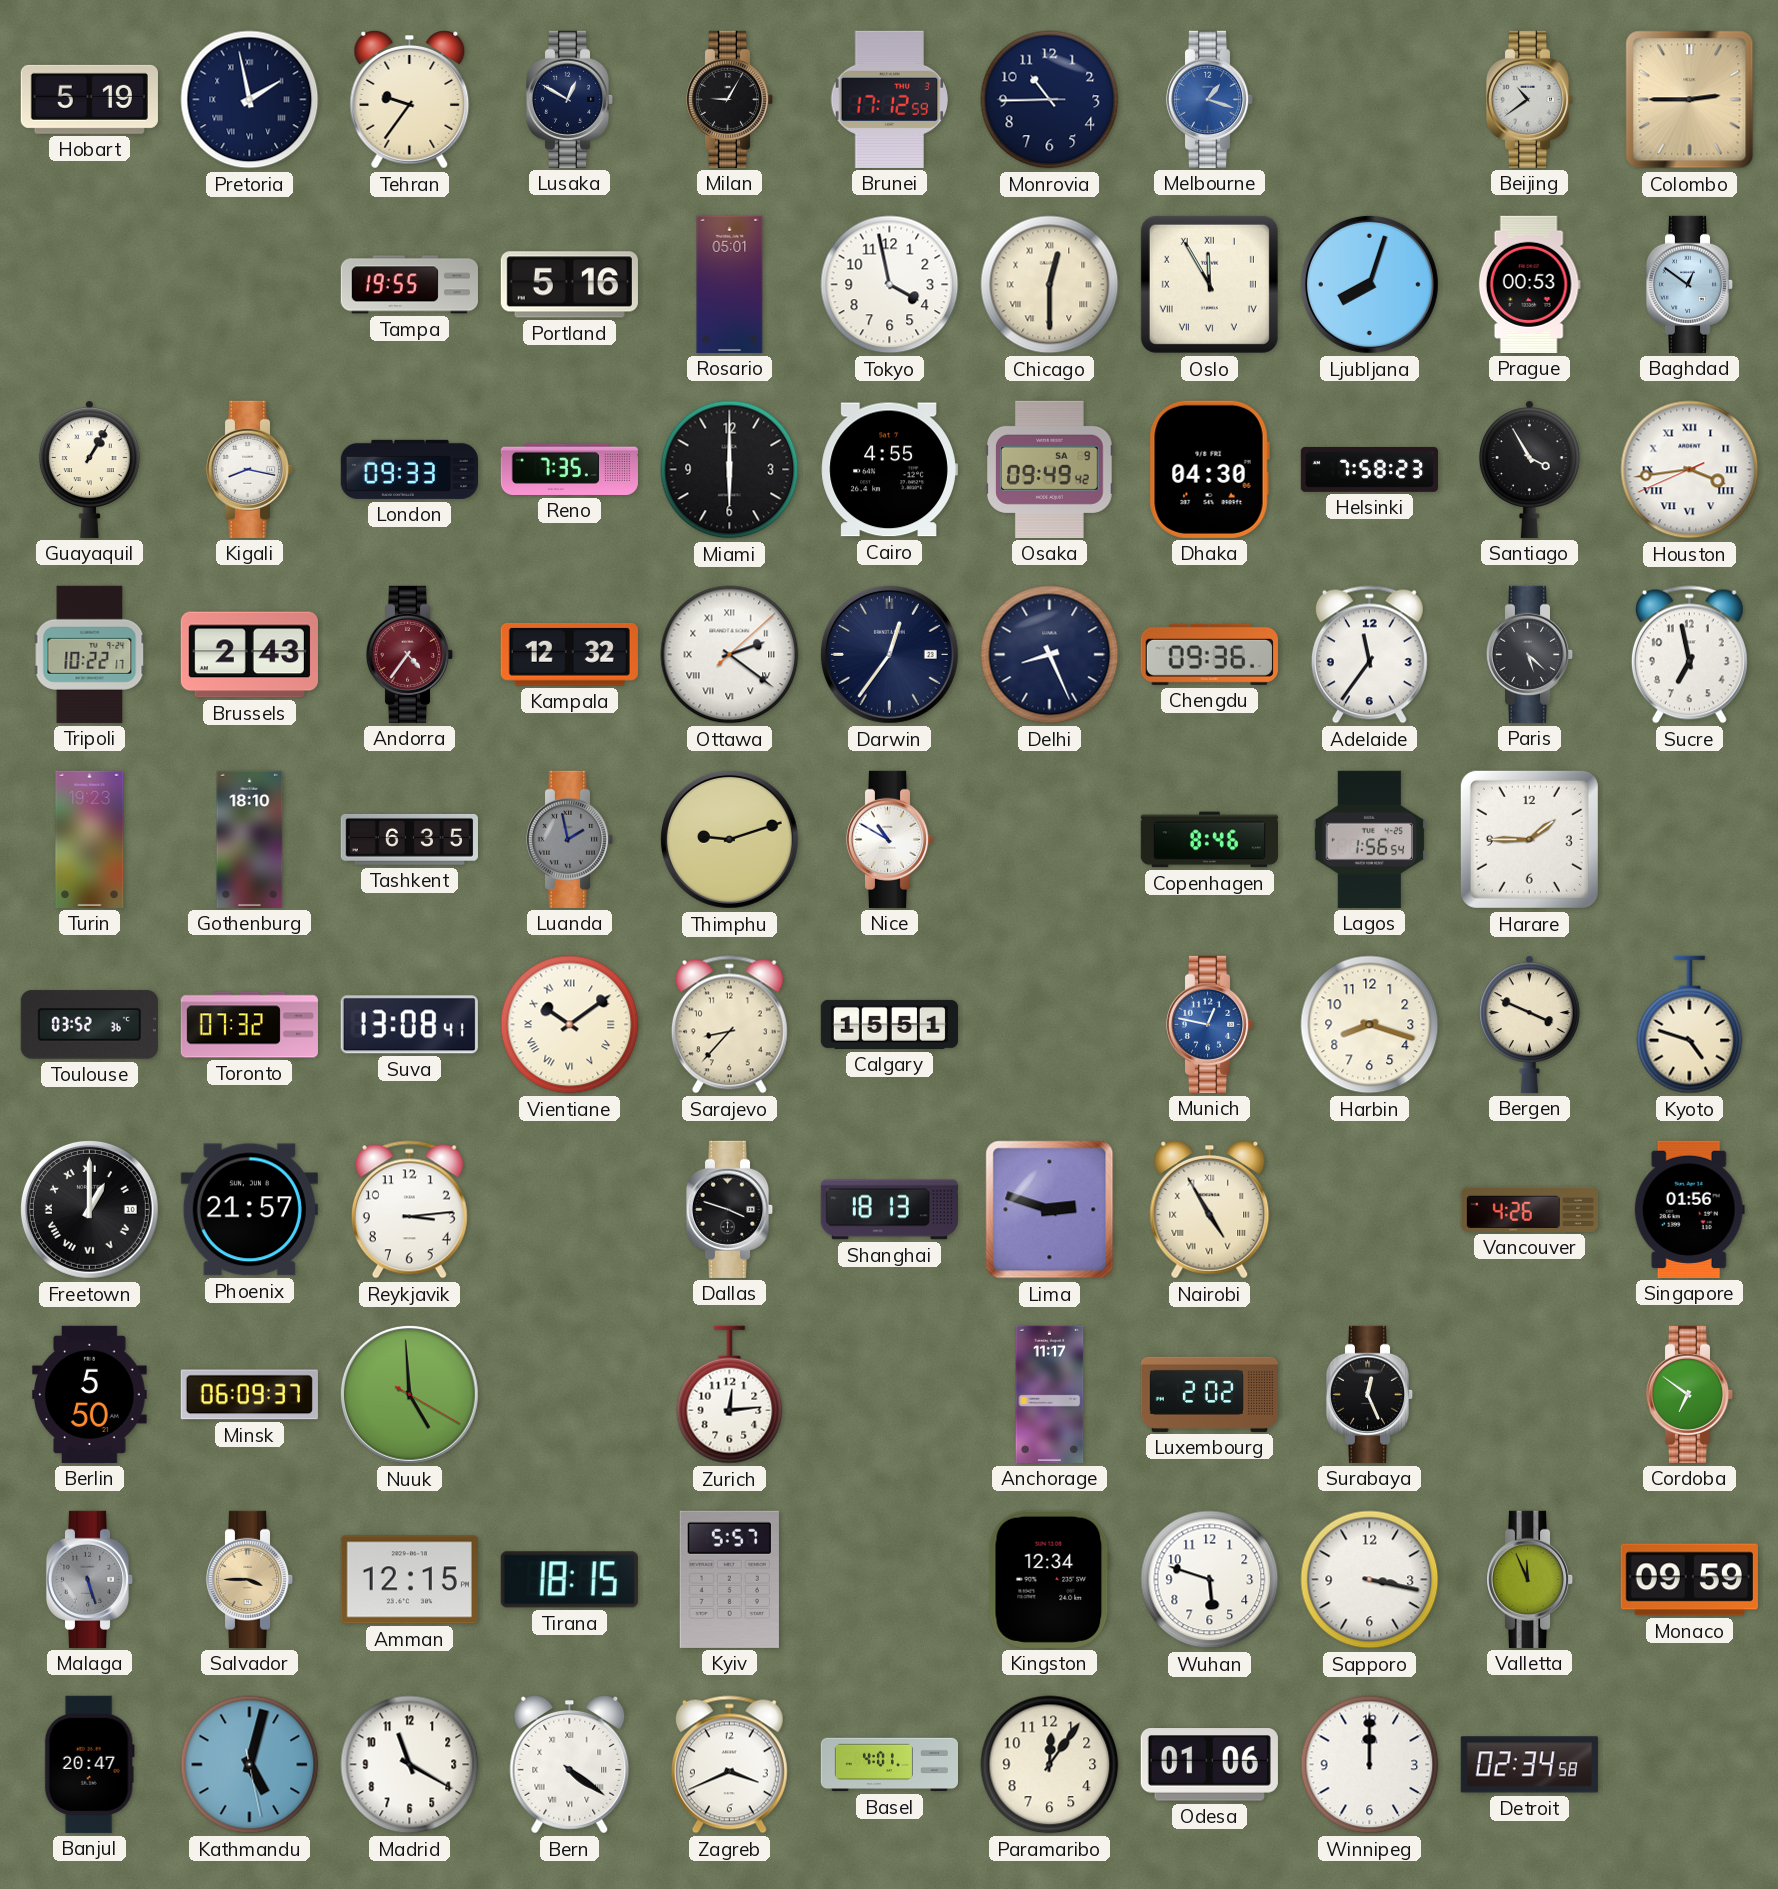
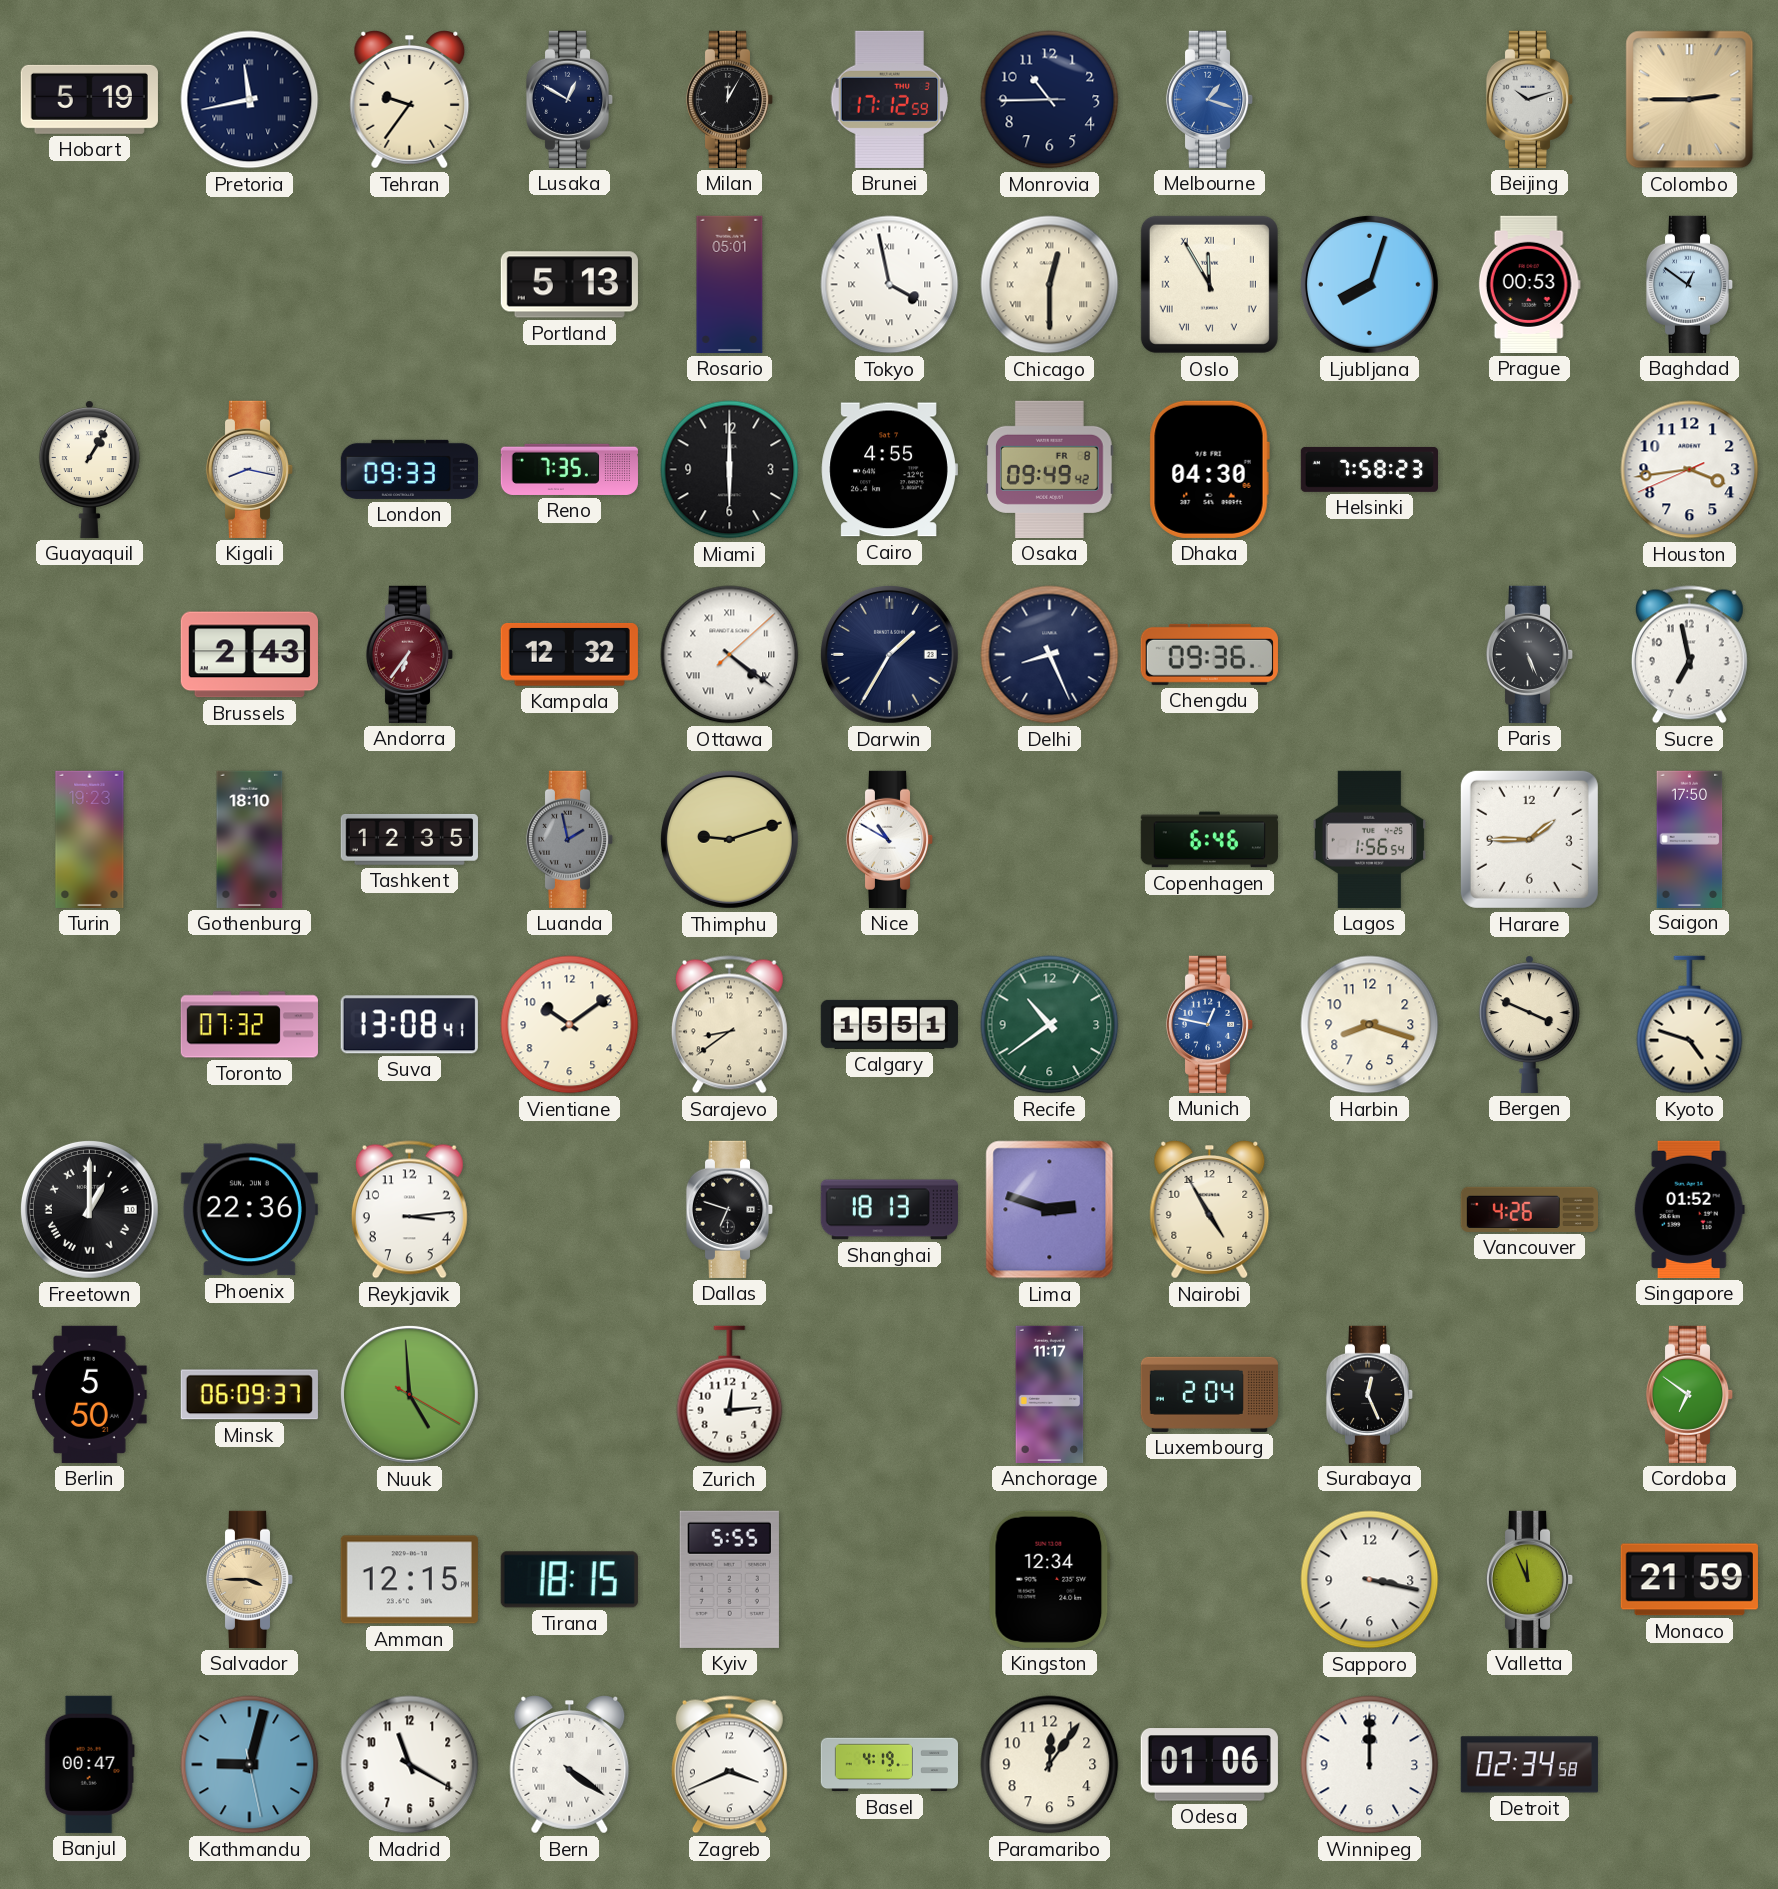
Pretoria: 1:58 -> 11:43
Milan: 9:05 -> 12:05
Beijing: 10:39 -> 10:12
Tampa: 19:55 -> none
Portland: 5:16 -> 5:13
Tokyo numerals: Arabic -> Roman
Osaka date: SA 9 -> FR 8
Santiago: 3:55 -> none
Houston numerals: Roman -> Arabic
Tripoli: 10:22 -> none
Andorra: 4:36 -> 6:36
Ottawa: 2:21 -> 4:21
Darwin: 12:36 -> 1:35
Adelaide: 11:36 -> none
Paris: 5:22 -> 5:26
Tashkent: 6:35 -> 12:35
Copenhagen: 8:46 -> 6:46
Saigon: none -> 17:50
Toulouse: 03:52 -> none
Vientiane numerals: Roman -> Arabic
Sarajevo: 8:37 -> 8:39
Recife: none -> 10:39
Phoenix: 21:57 -> 22:36
Dallas: 3:48 -> 6:48
Nairobi numerals: Roman -> Arabic
Singapore: 01:56 -> 01:52
Luxembourg: 2:02 -> 2:04
Malaga: 5:27 -> none
Kyiv: 5:57 -> 5:55
Wuhan: 5:48 -> none
Monaco: 09:59 -> 21:59
Banjul: 20:47 -> 00:47
Kathmandu: 5:02 -> 9:02
Basel: 4:01 -> 4:19
